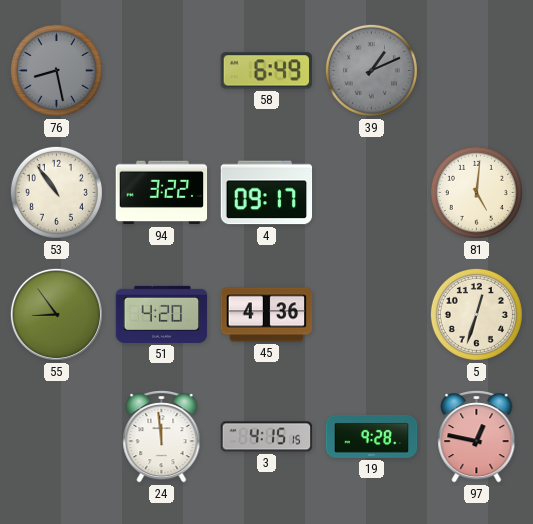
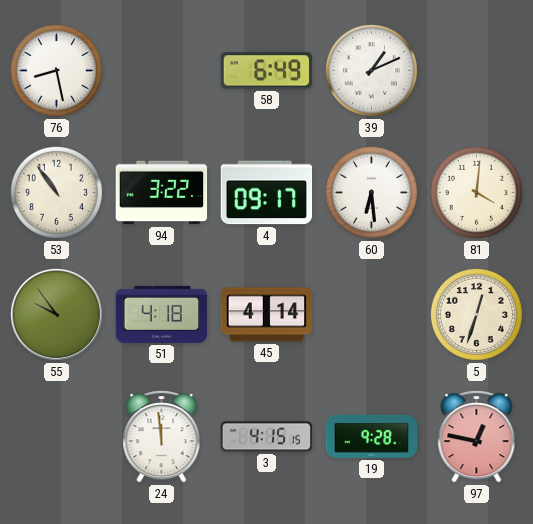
76 dial: grey -> white
39 dial: grey -> white
60: none -> 6:29
81: 5:01 -> 4:01
55: 8:54 -> 9:54
51: 4:20 -> 4:18
45: 4:36 -> 4:14
